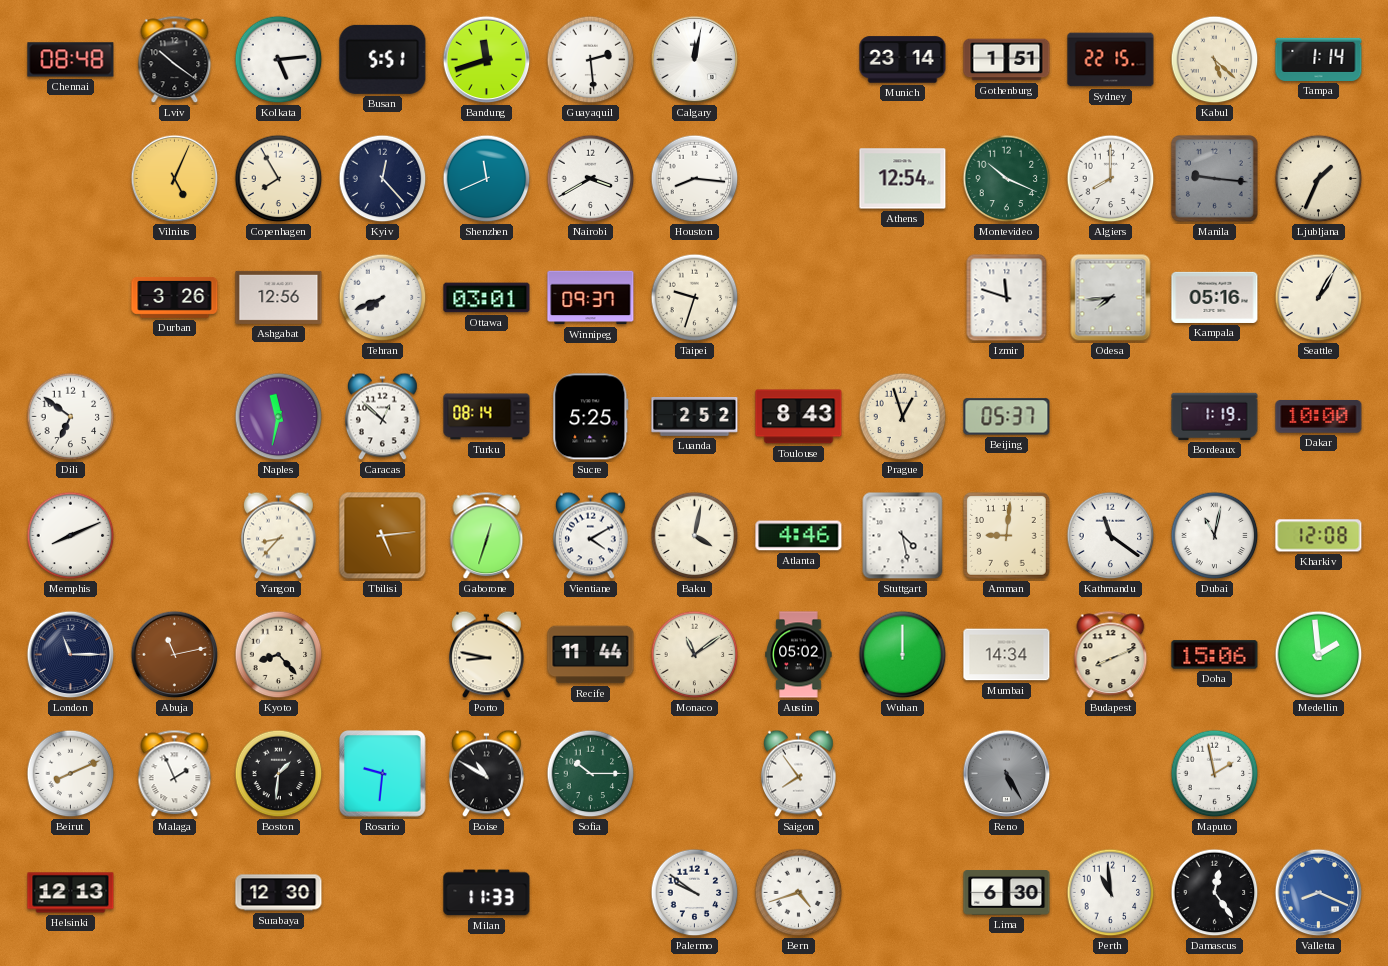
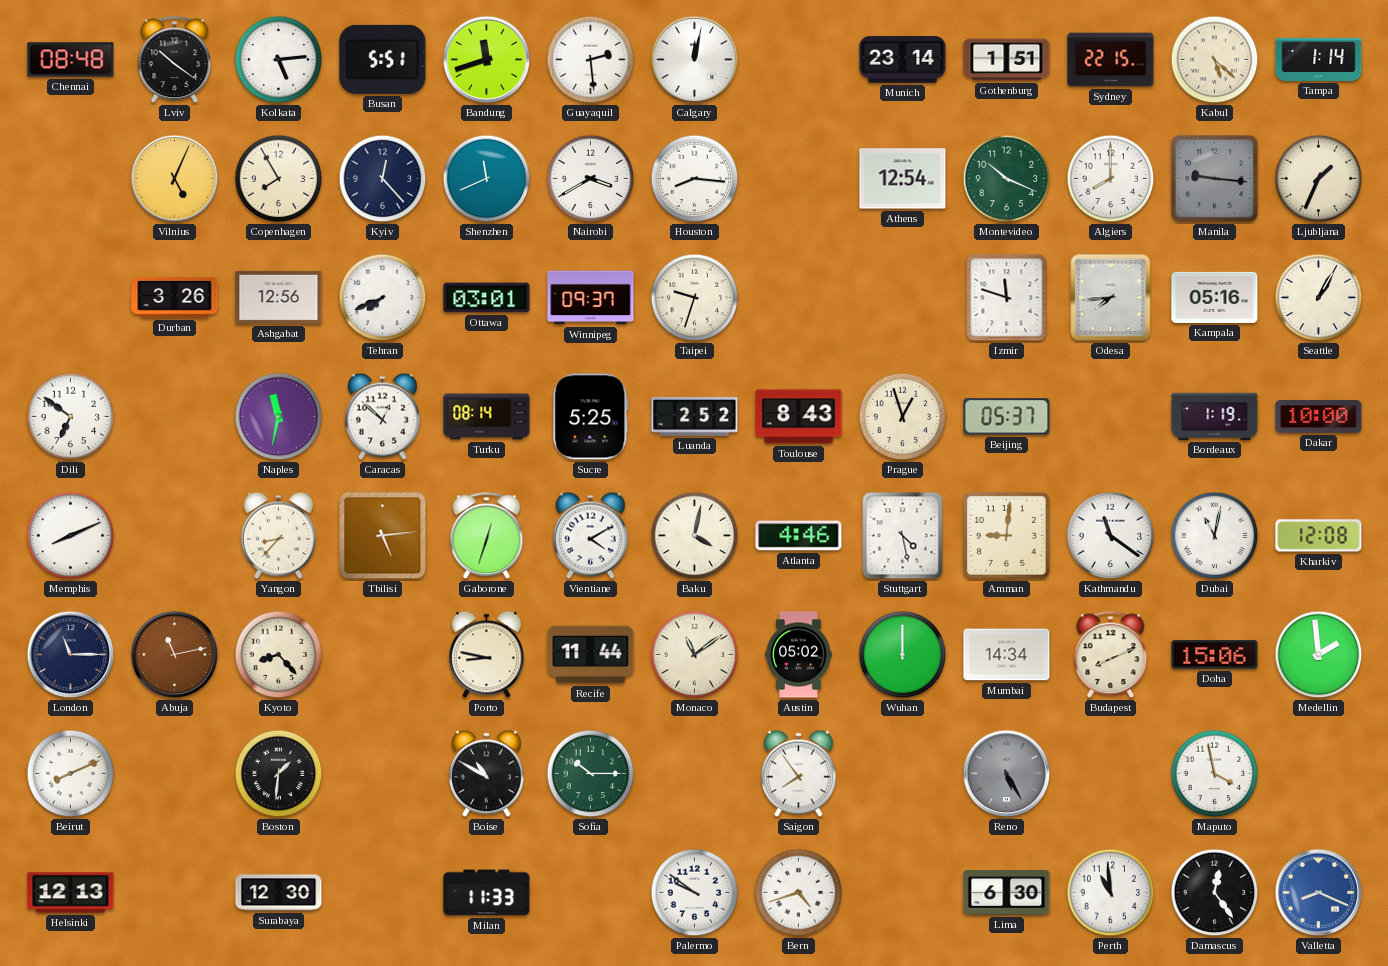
Malaga: 1:56 -> none
Rosario: 9:31 -> none
Maputo: 1:58 -> 3:58
